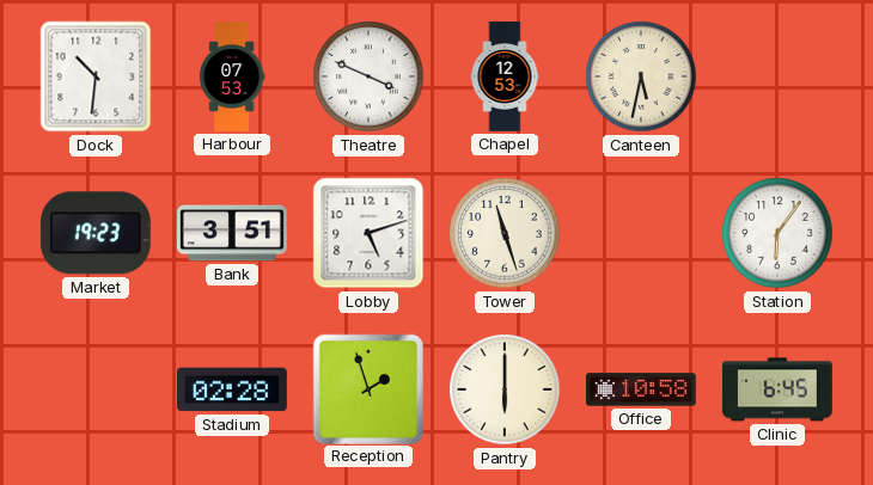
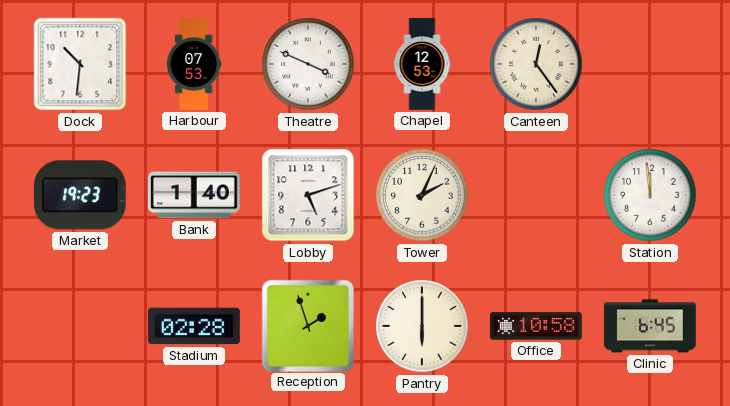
Canteen: 5:32 -> 12:24
Bank: 3:51 -> 1:40
Tower: 11:27 -> 2:04
Station: 6:06 -> 11:59
